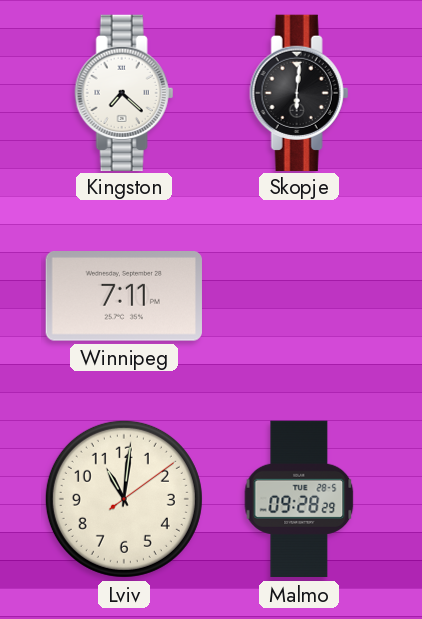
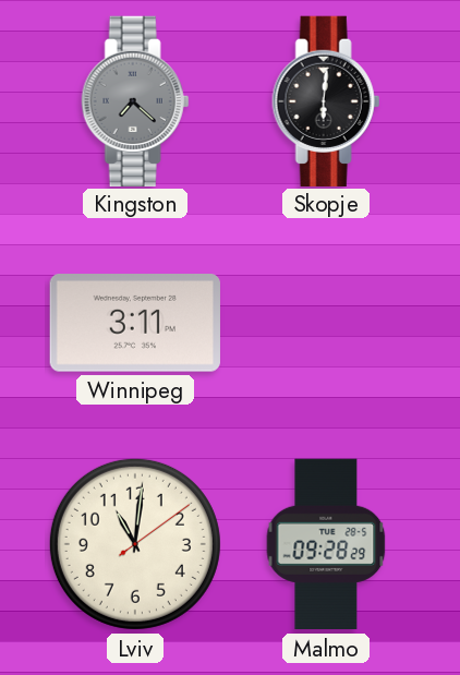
Kingston dial: white -> grey
Winnipeg: 7:11 -> 3:11
